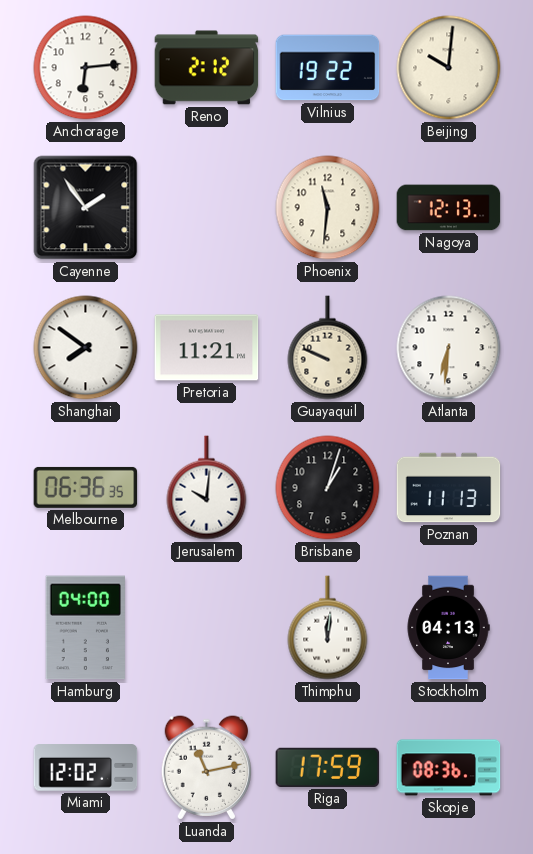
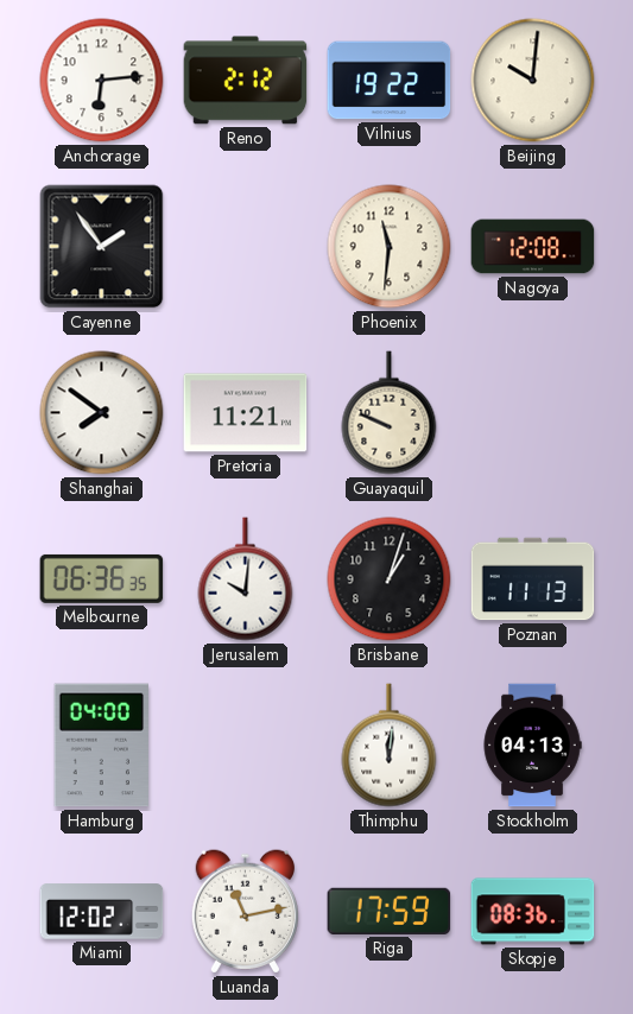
Nagoya: 12:13 -> 12:08
Atlanta: 6:31 -> none
